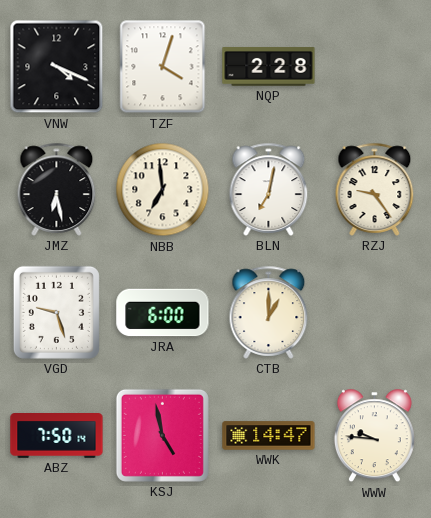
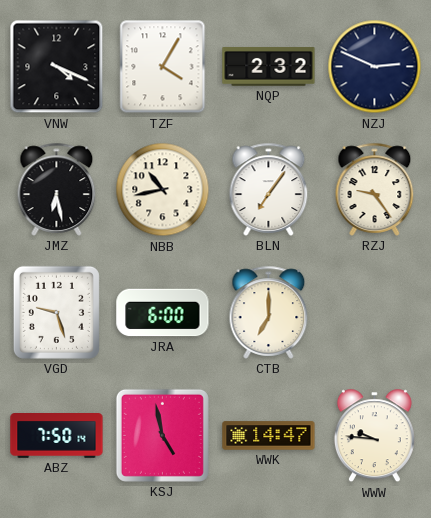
TZF: 4:03 -> 4:05
NQP: 2:28 -> 2:32
NZJ: none -> 2:49
NBB: 6:59 -> 10:43
BLN: 7:02 -> 7:06
CTB: 1:00 -> 7:00
